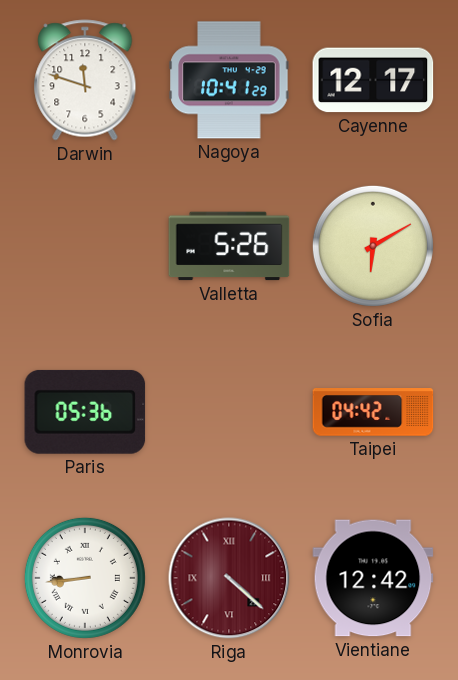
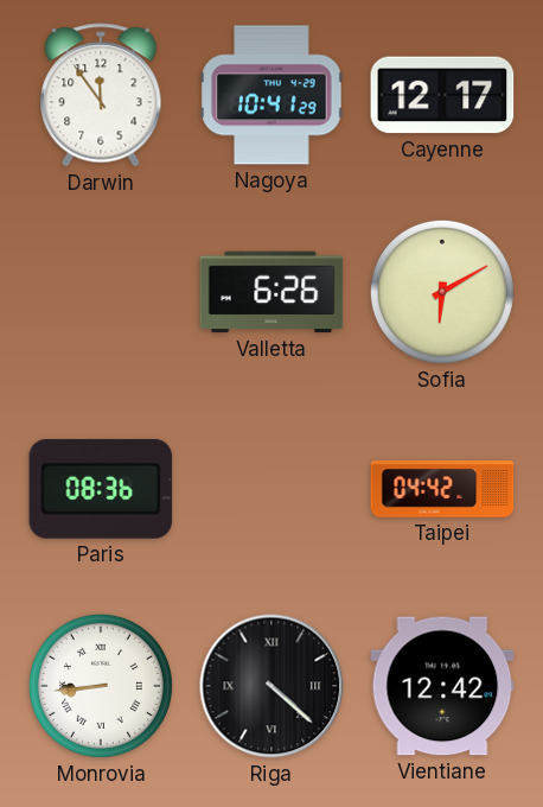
Darwin: 11:48 -> 11:54
Valletta: 5:26 -> 6:26
Paris: 05:36 -> 08:36
Riga dial: burgundy -> black
